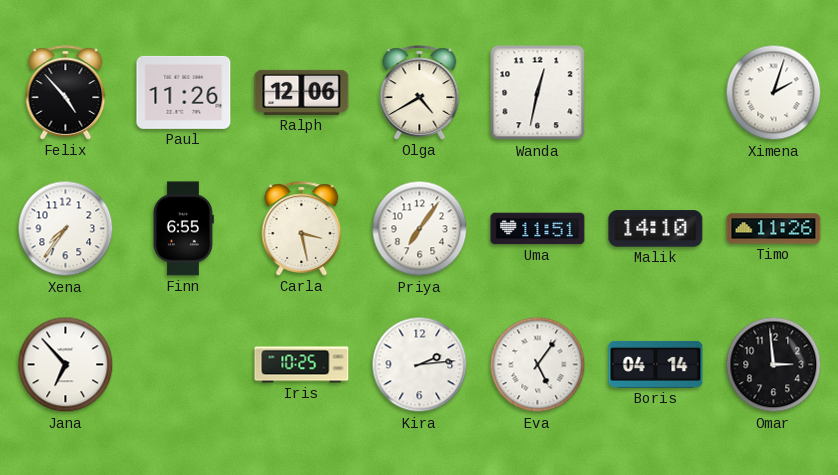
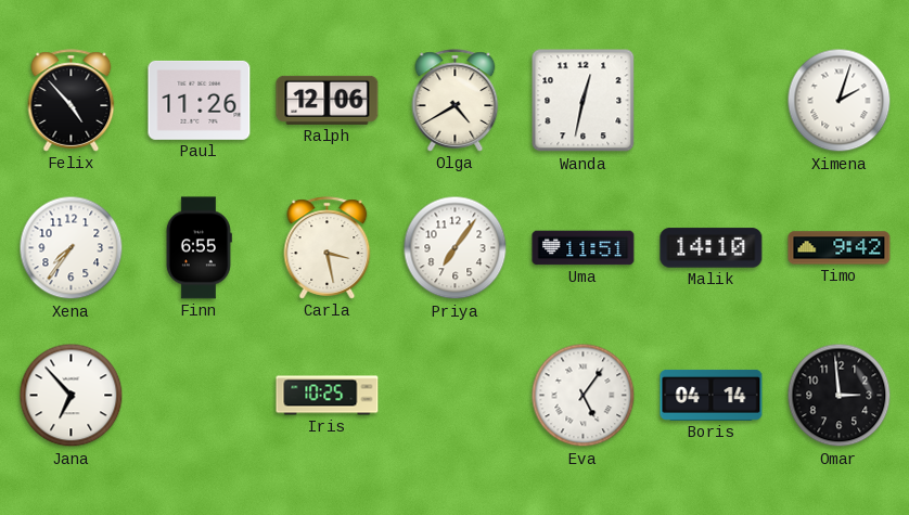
Timo: 11:26 -> 9:42
Kira: 2:14 -> none
